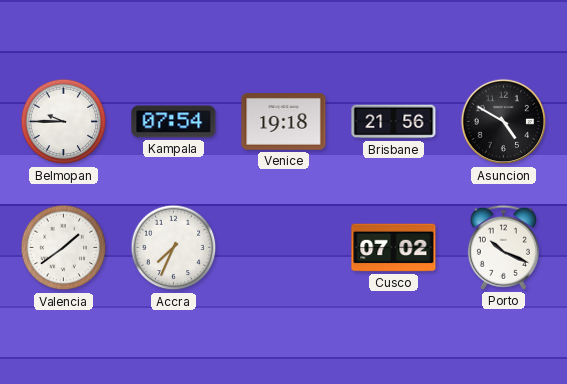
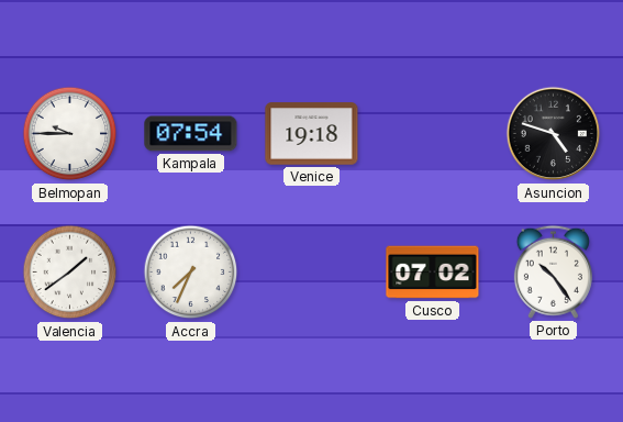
Brisbane: 21:56 -> none
Asuncion: 4:50 -> 4:48
Porto: 10:19 -> 10:24
